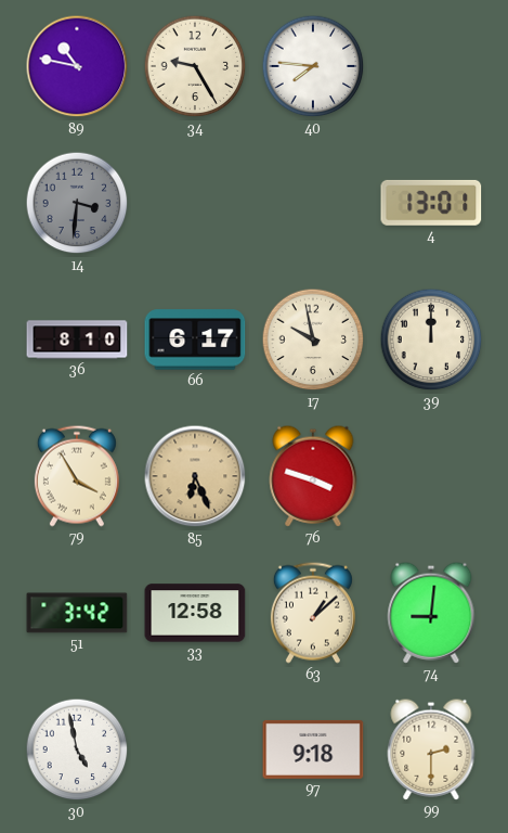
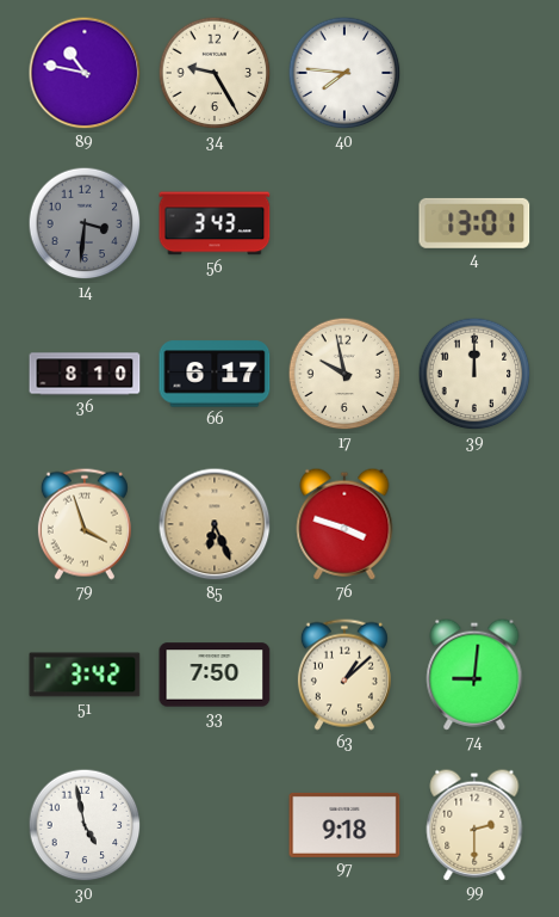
56: none -> 3:43
79: 3:55 -> 3:57
33: 12:58 -> 7:50
